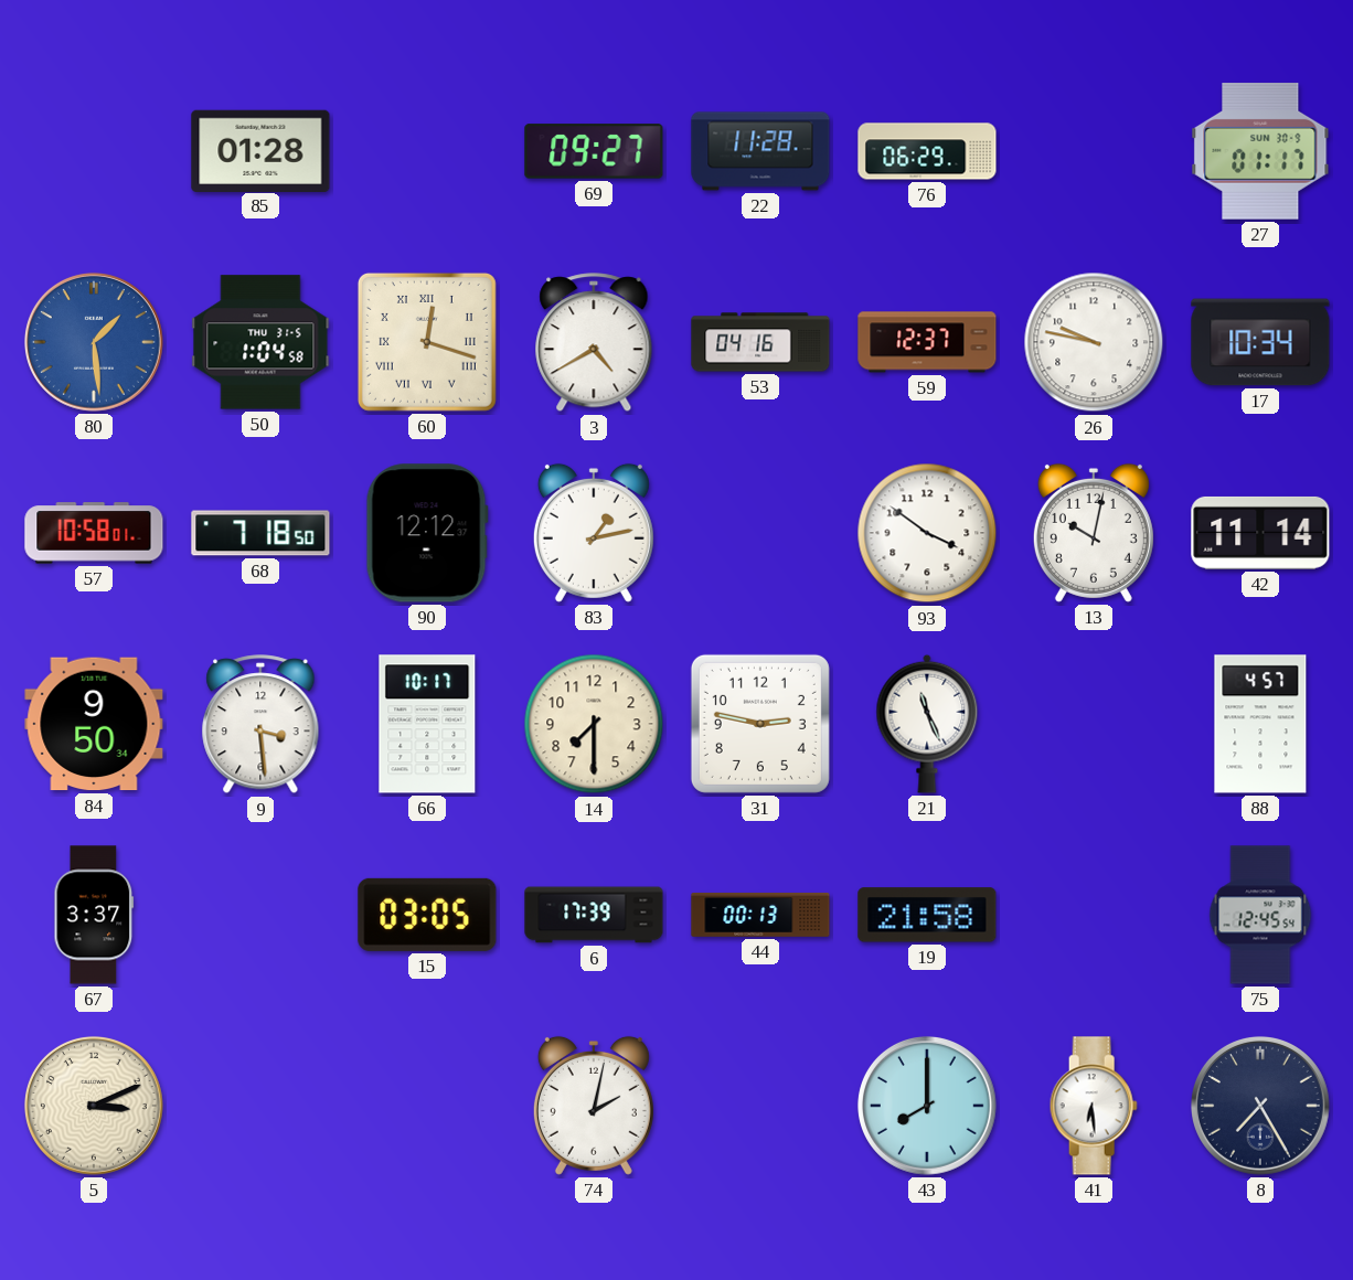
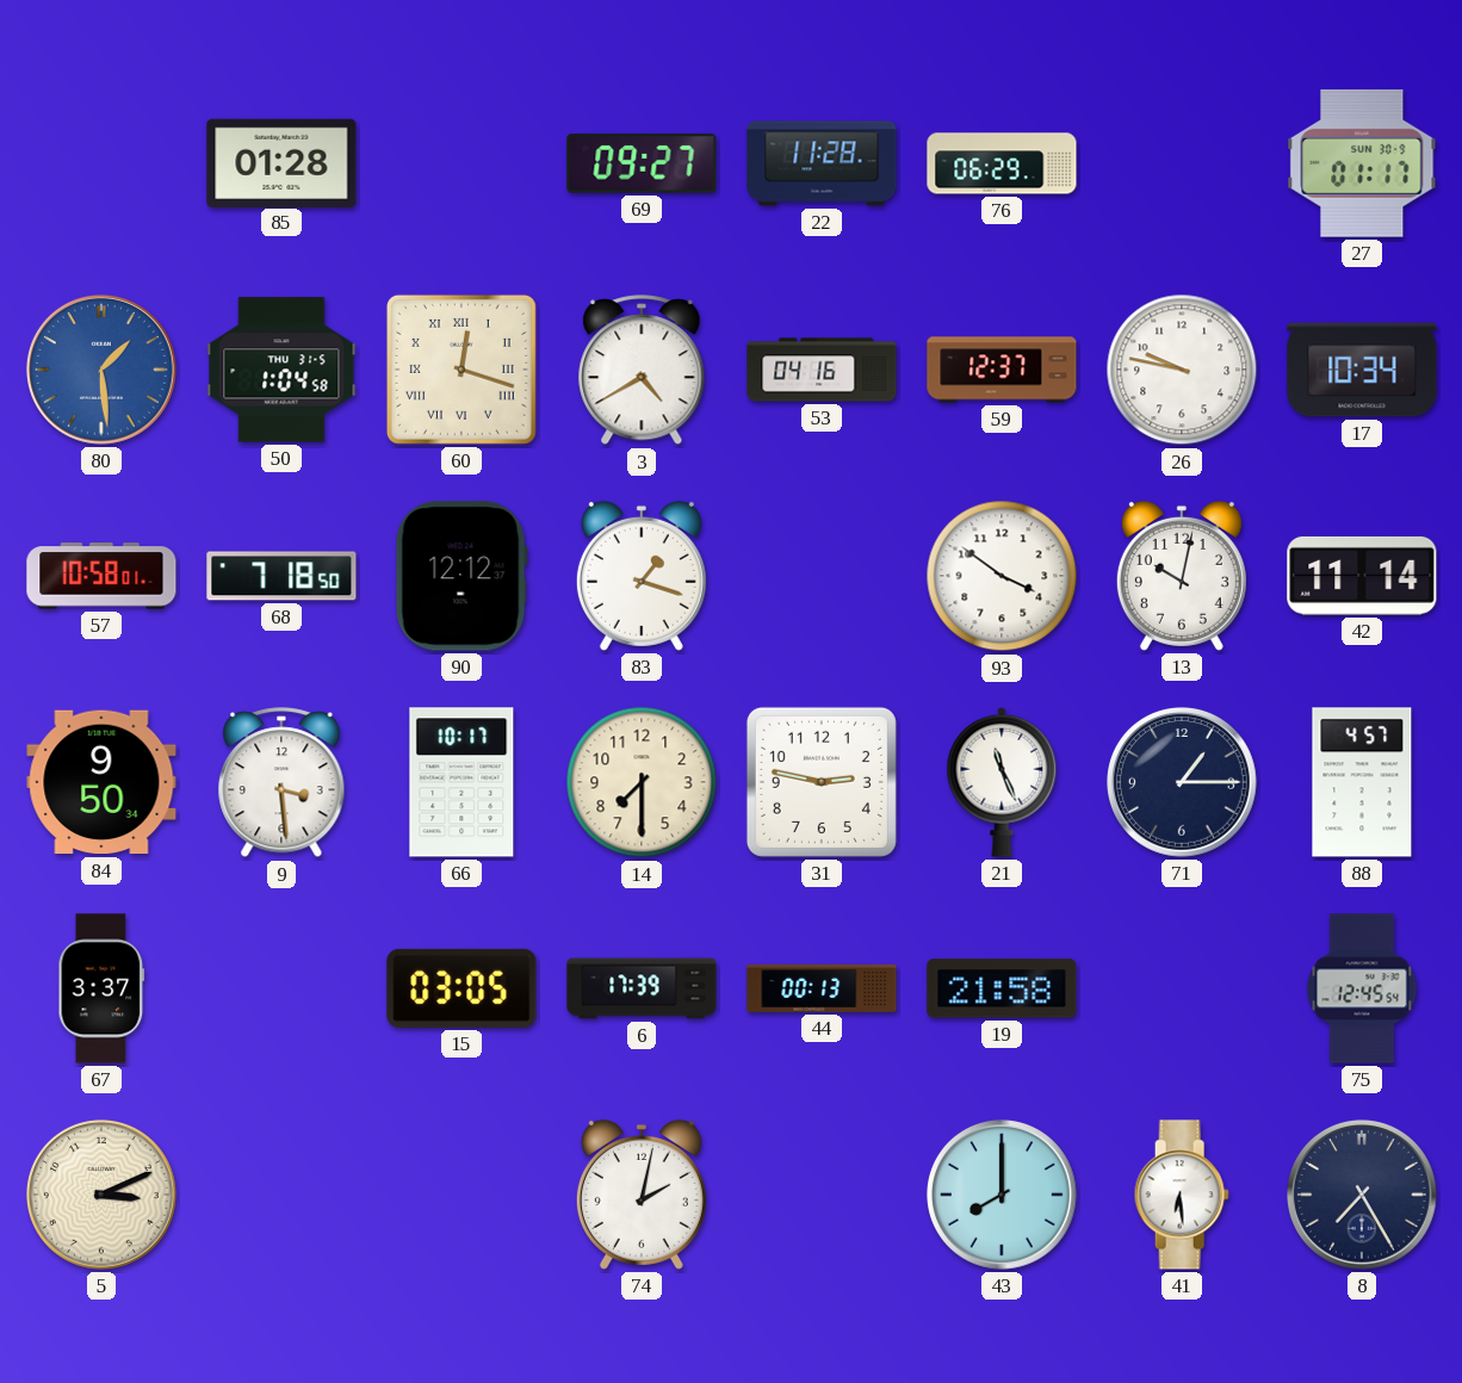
83: 1:13 -> 1:18
71: none -> 1:15
